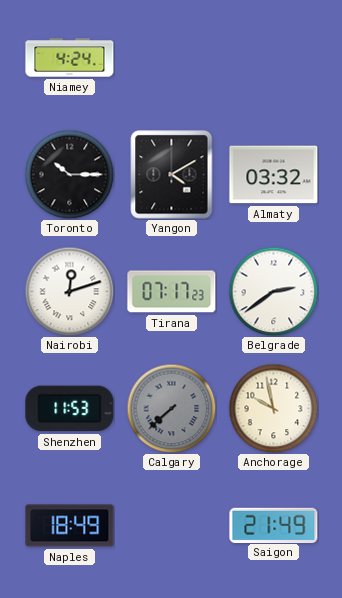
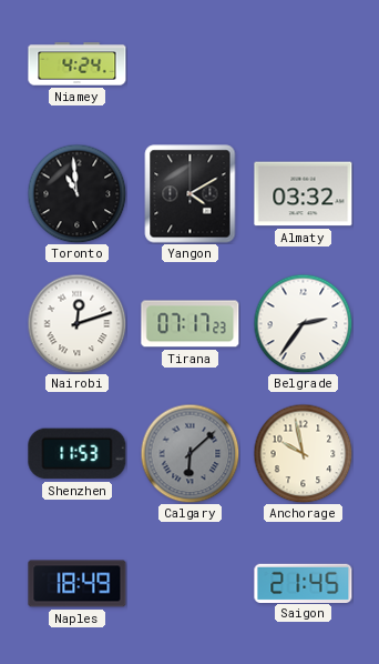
Toronto: 10:15 -> 10:59
Belgrade: 2:39 -> 2:36
Calgary: 7:38 -> 6:08
Saigon: 21:49 -> 21:45
